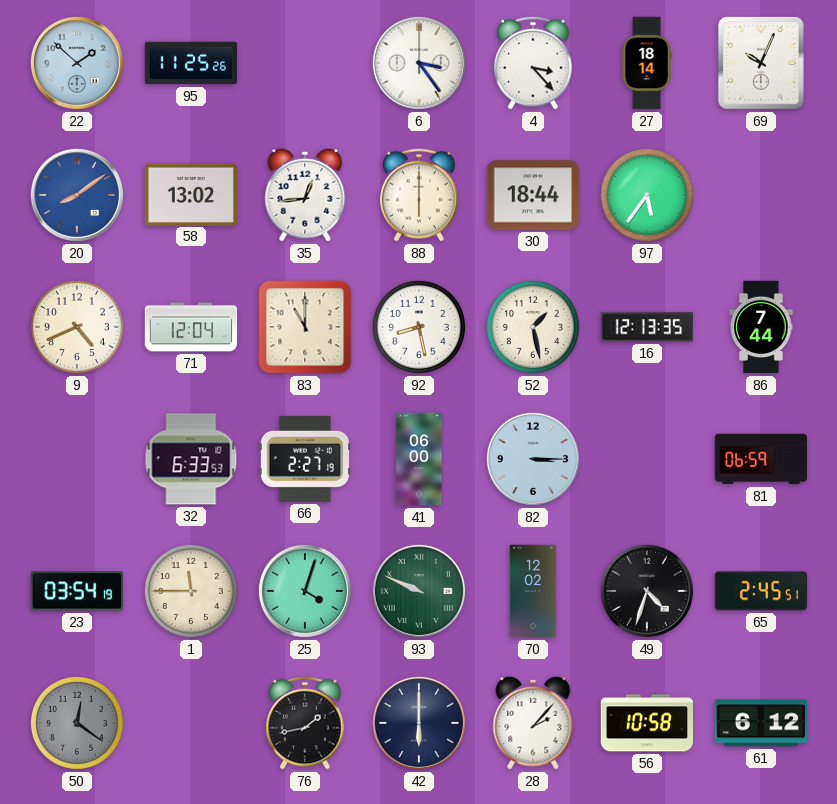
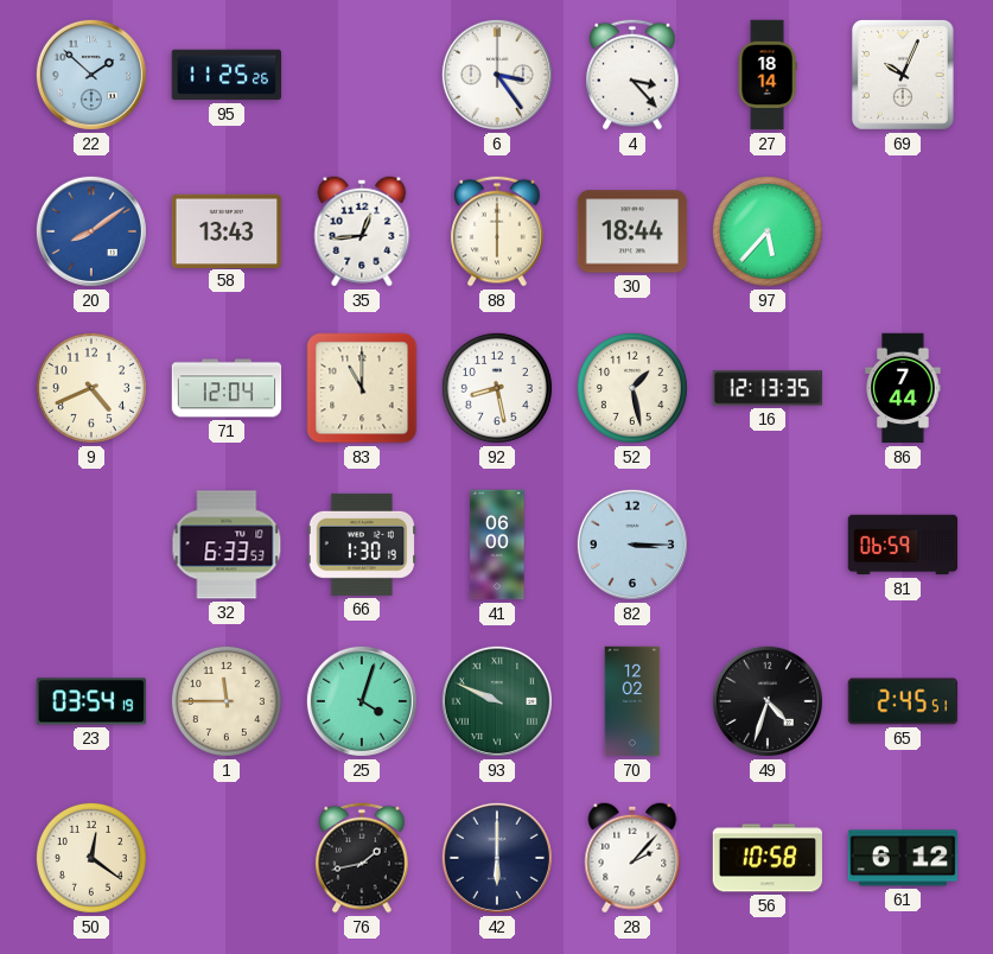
58: 13:02 -> 13:43
97: 5:36 -> 5:37
66: 2:27 -> 1:30
50 dial: grey -> cream
